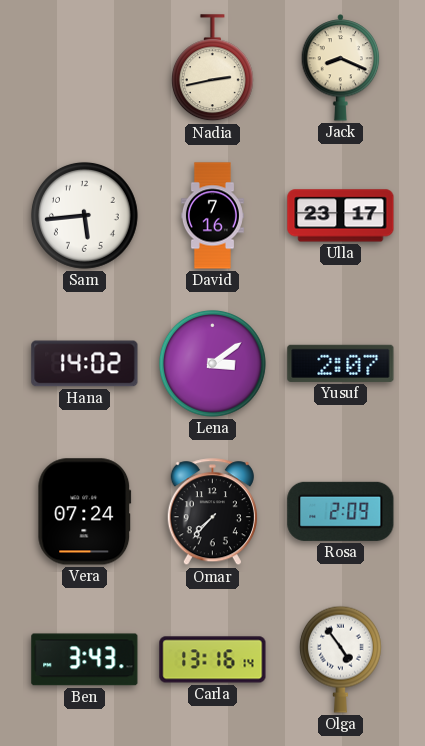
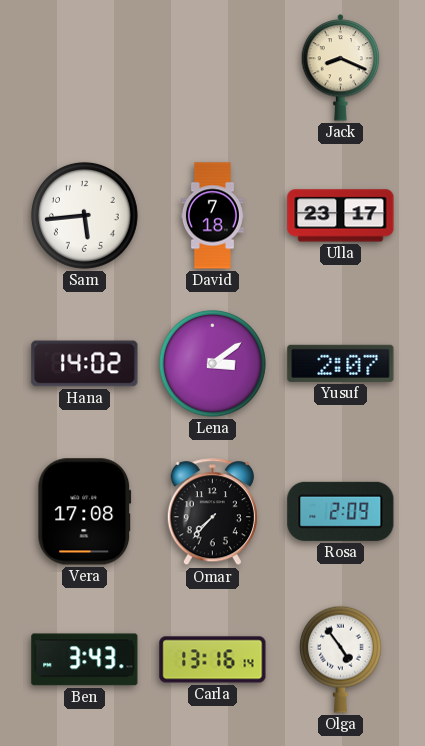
Nadia: 2:43 -> none
David: 7:16 -> 7:18
Vera: 07:24 -> 17:08
